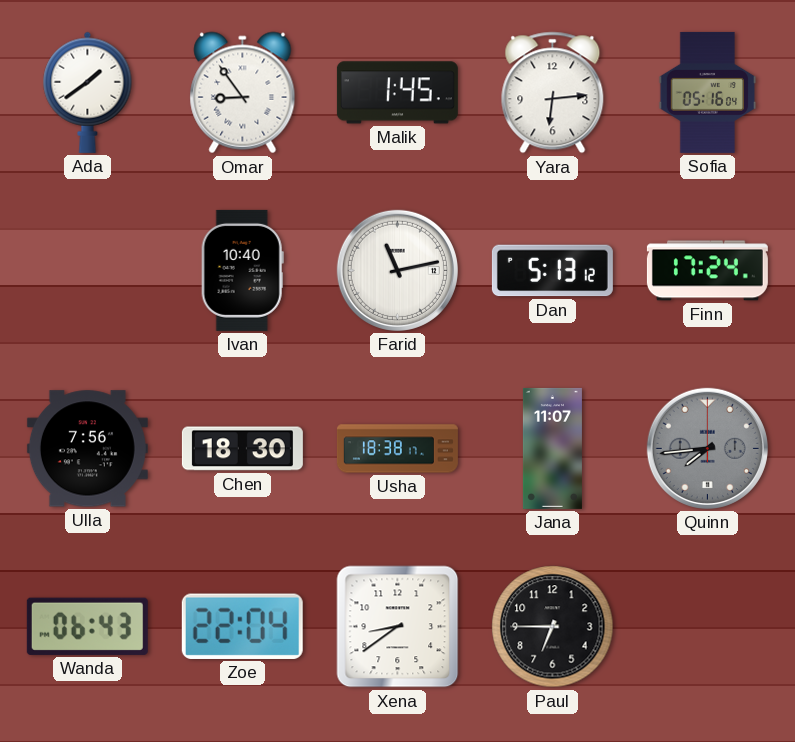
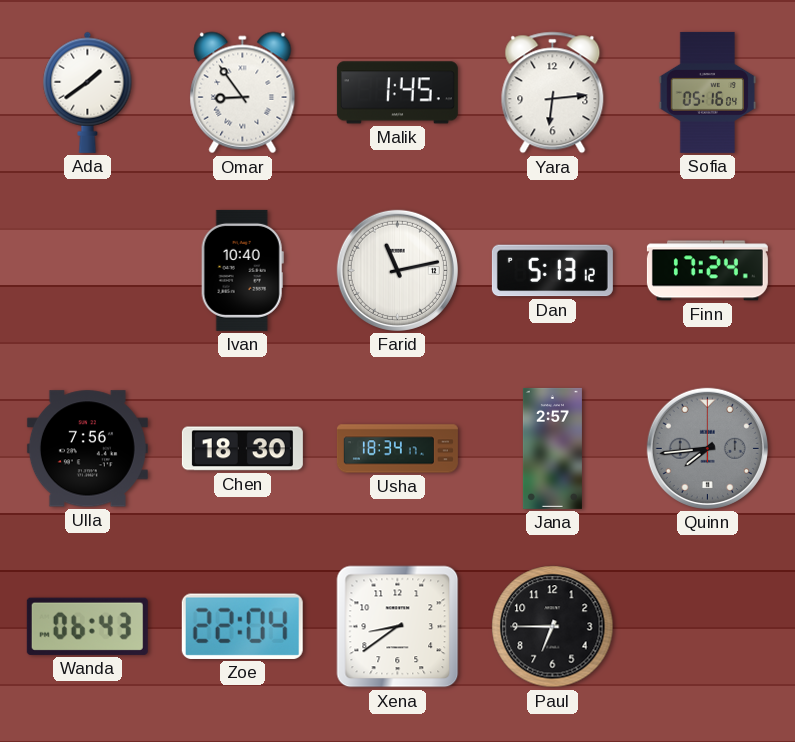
Usha: 18:38 -> 18:34
Jana: 11:07 -> 2:57
